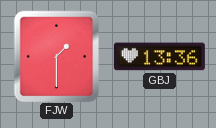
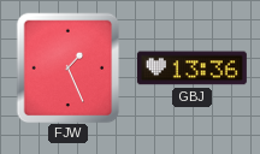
FJW: 1:30 -> 1:26
